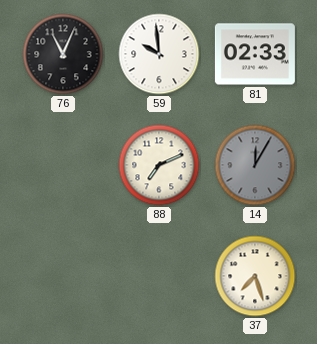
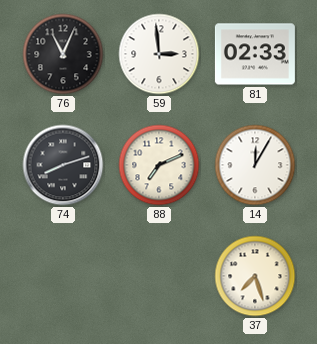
59: 9:59 -> 2:59
74: none -> 8:12
14 dial: grey -> white
